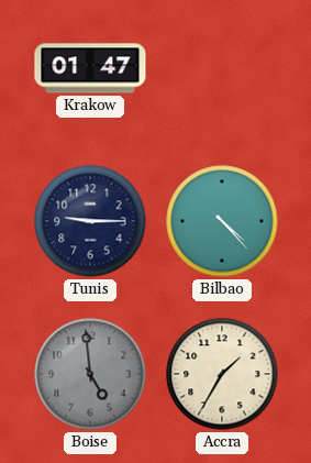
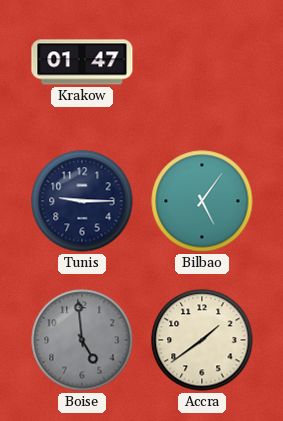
Bilbao: 4:23 -> 5:06
Accra: 1:35 -> 1:39
